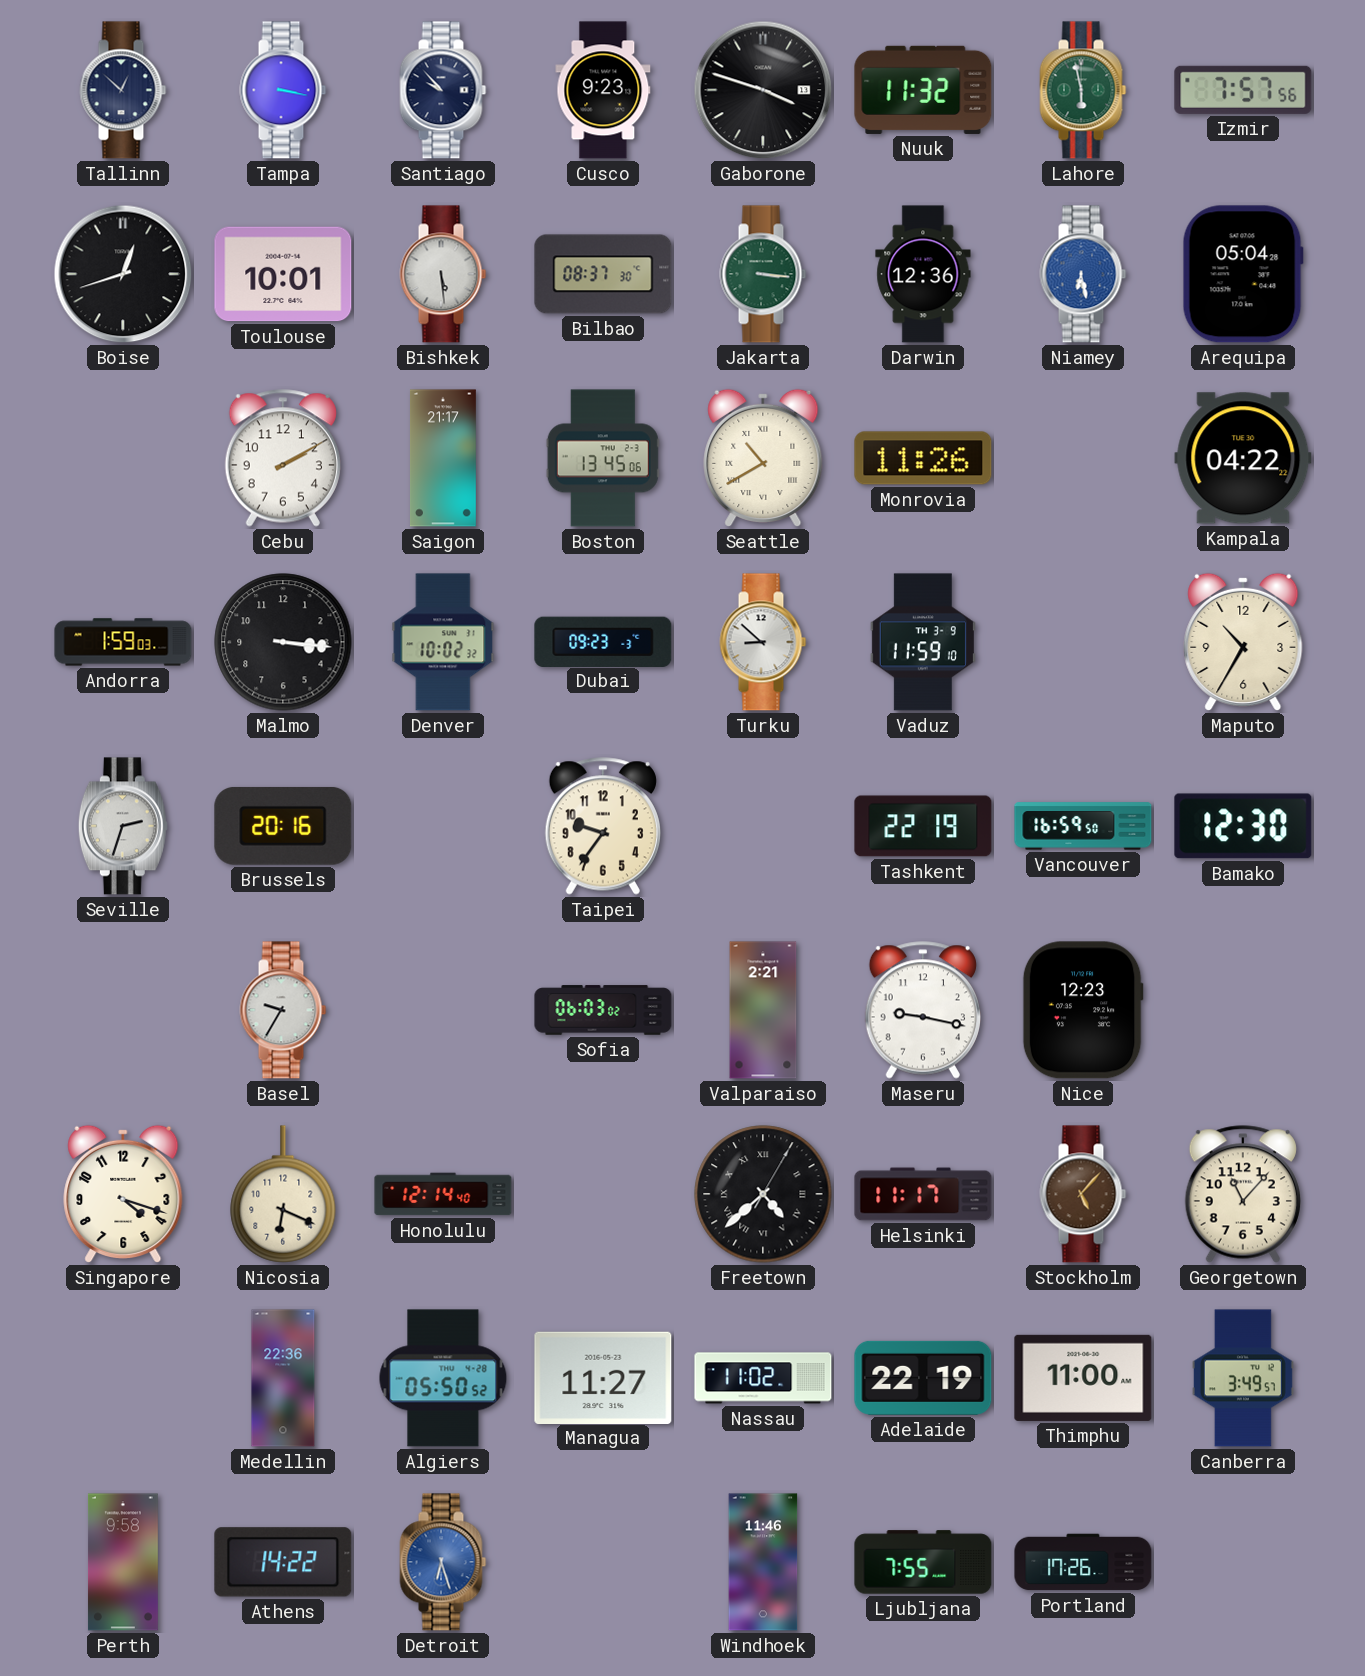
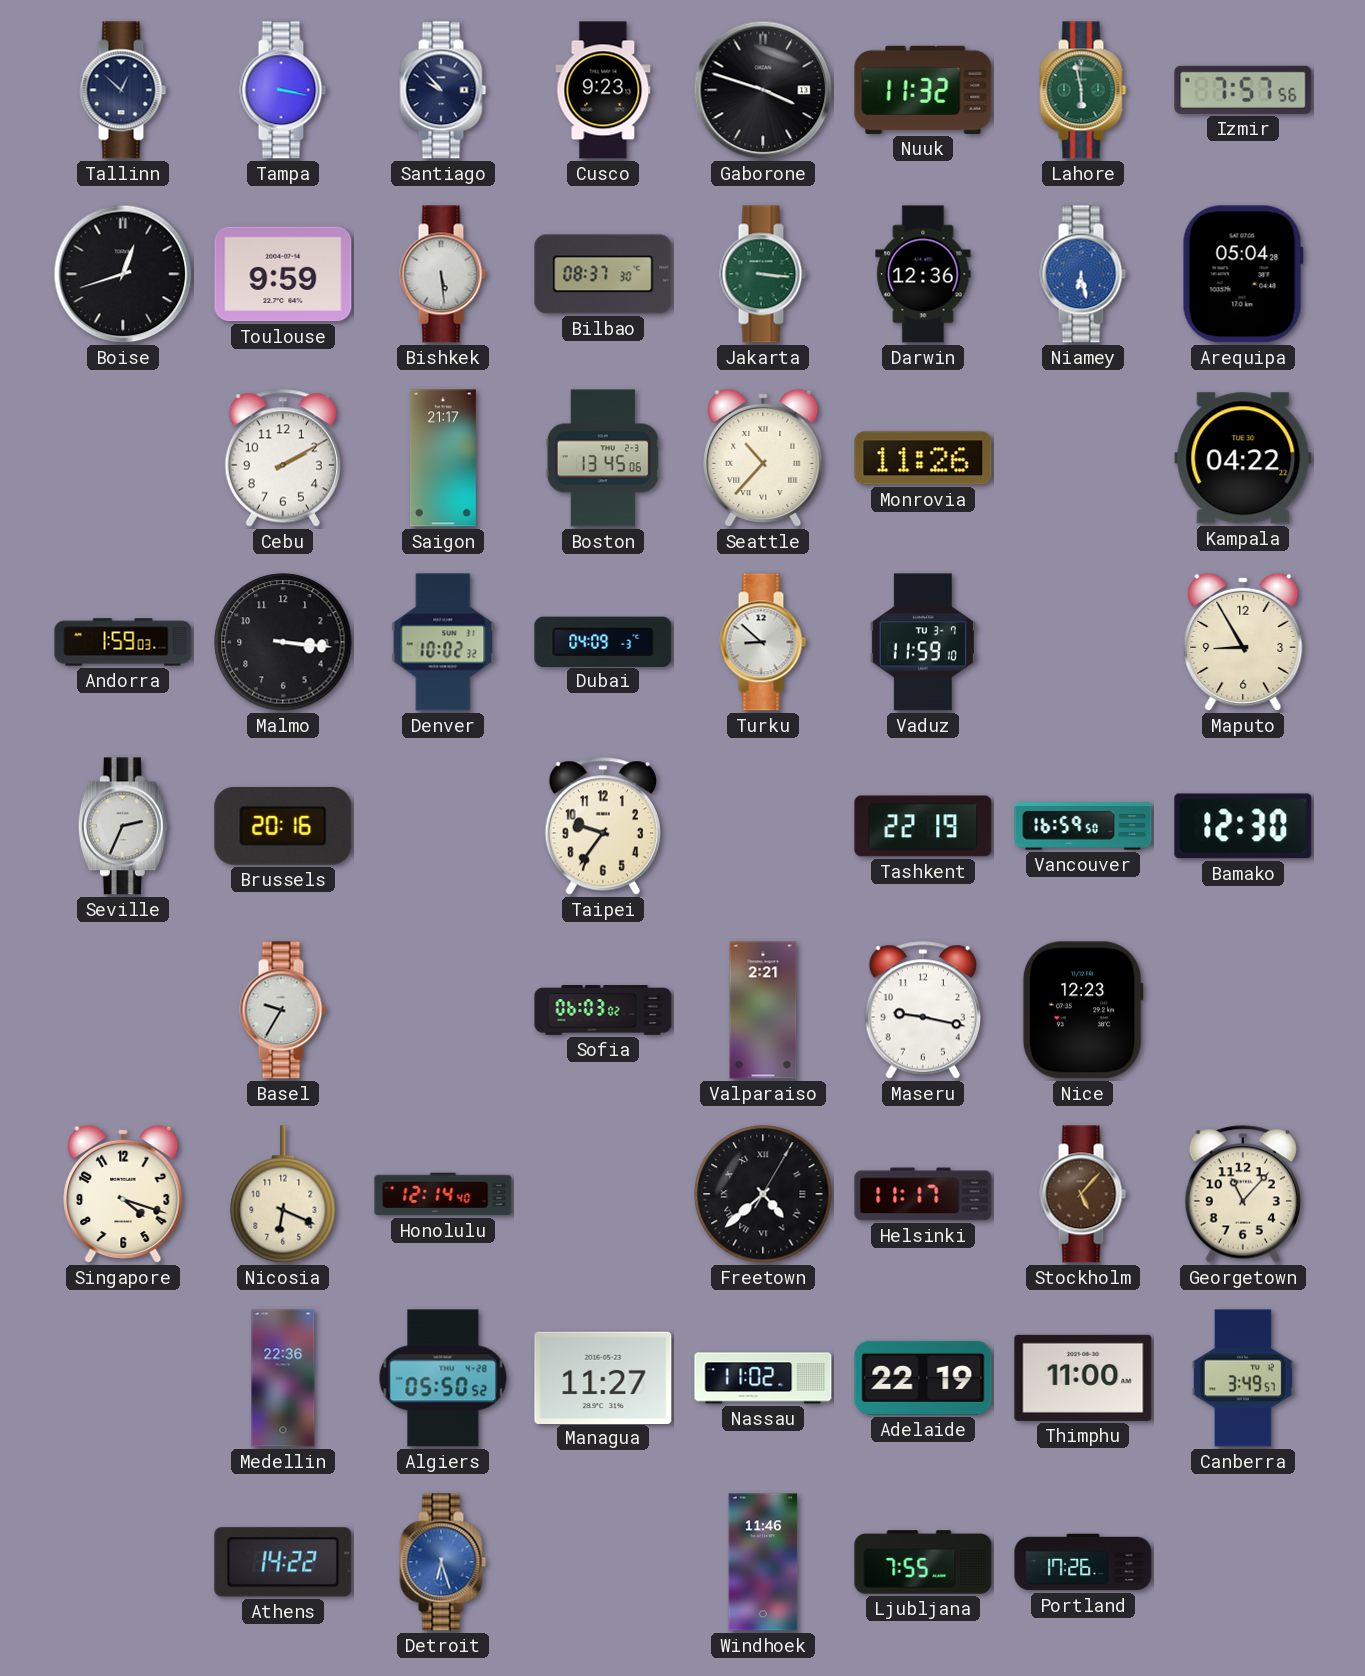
Toulouse: 10:01 -> 9:59
Seattle: 10:40 -> 10:37
Dubai: 09:23 -> 04:09
Vaduz date: TH 3-9 -> TU 3-7
Maputo: 10:35 -> 8:55
Seville: 2:33 -> 2:34
Perth: 9:58 -> none
